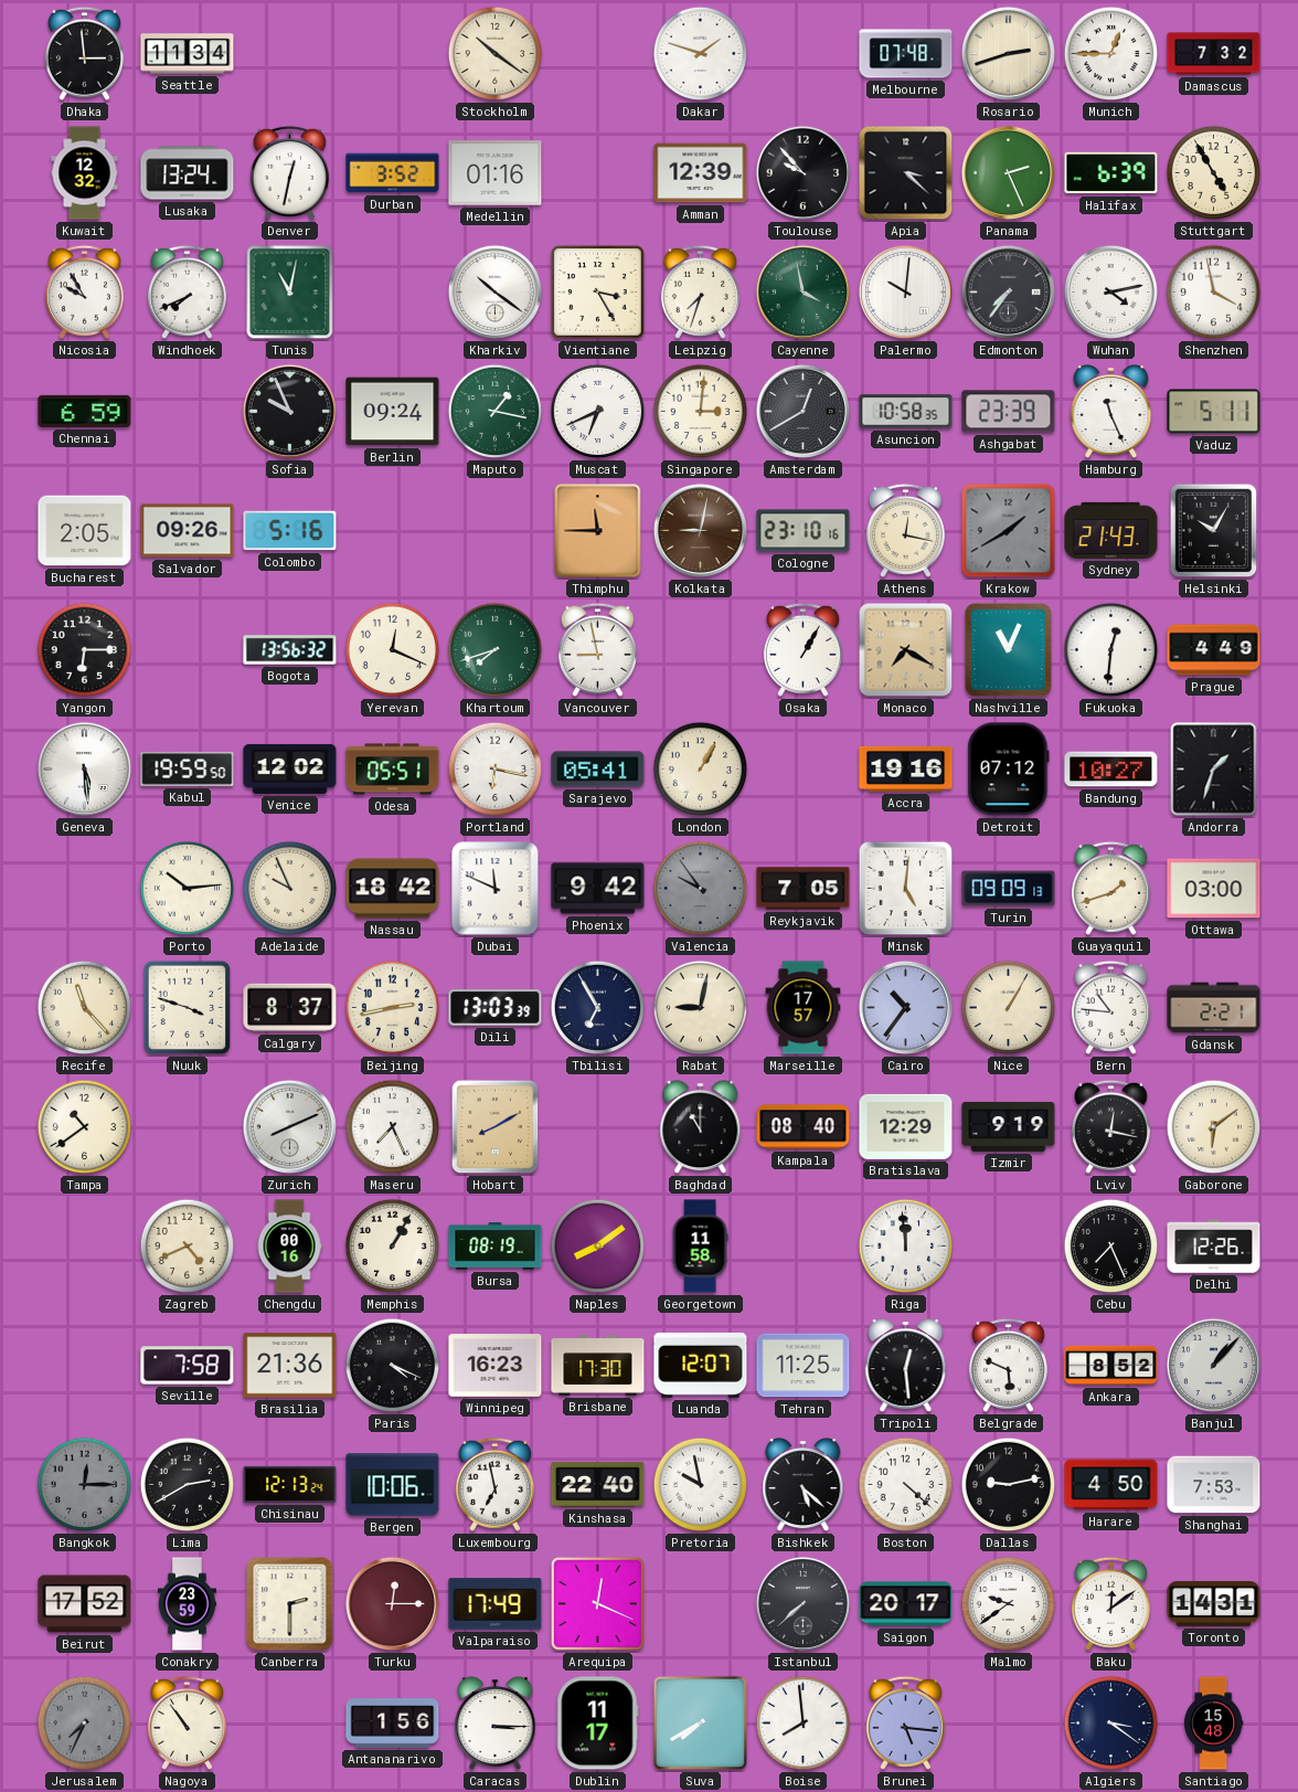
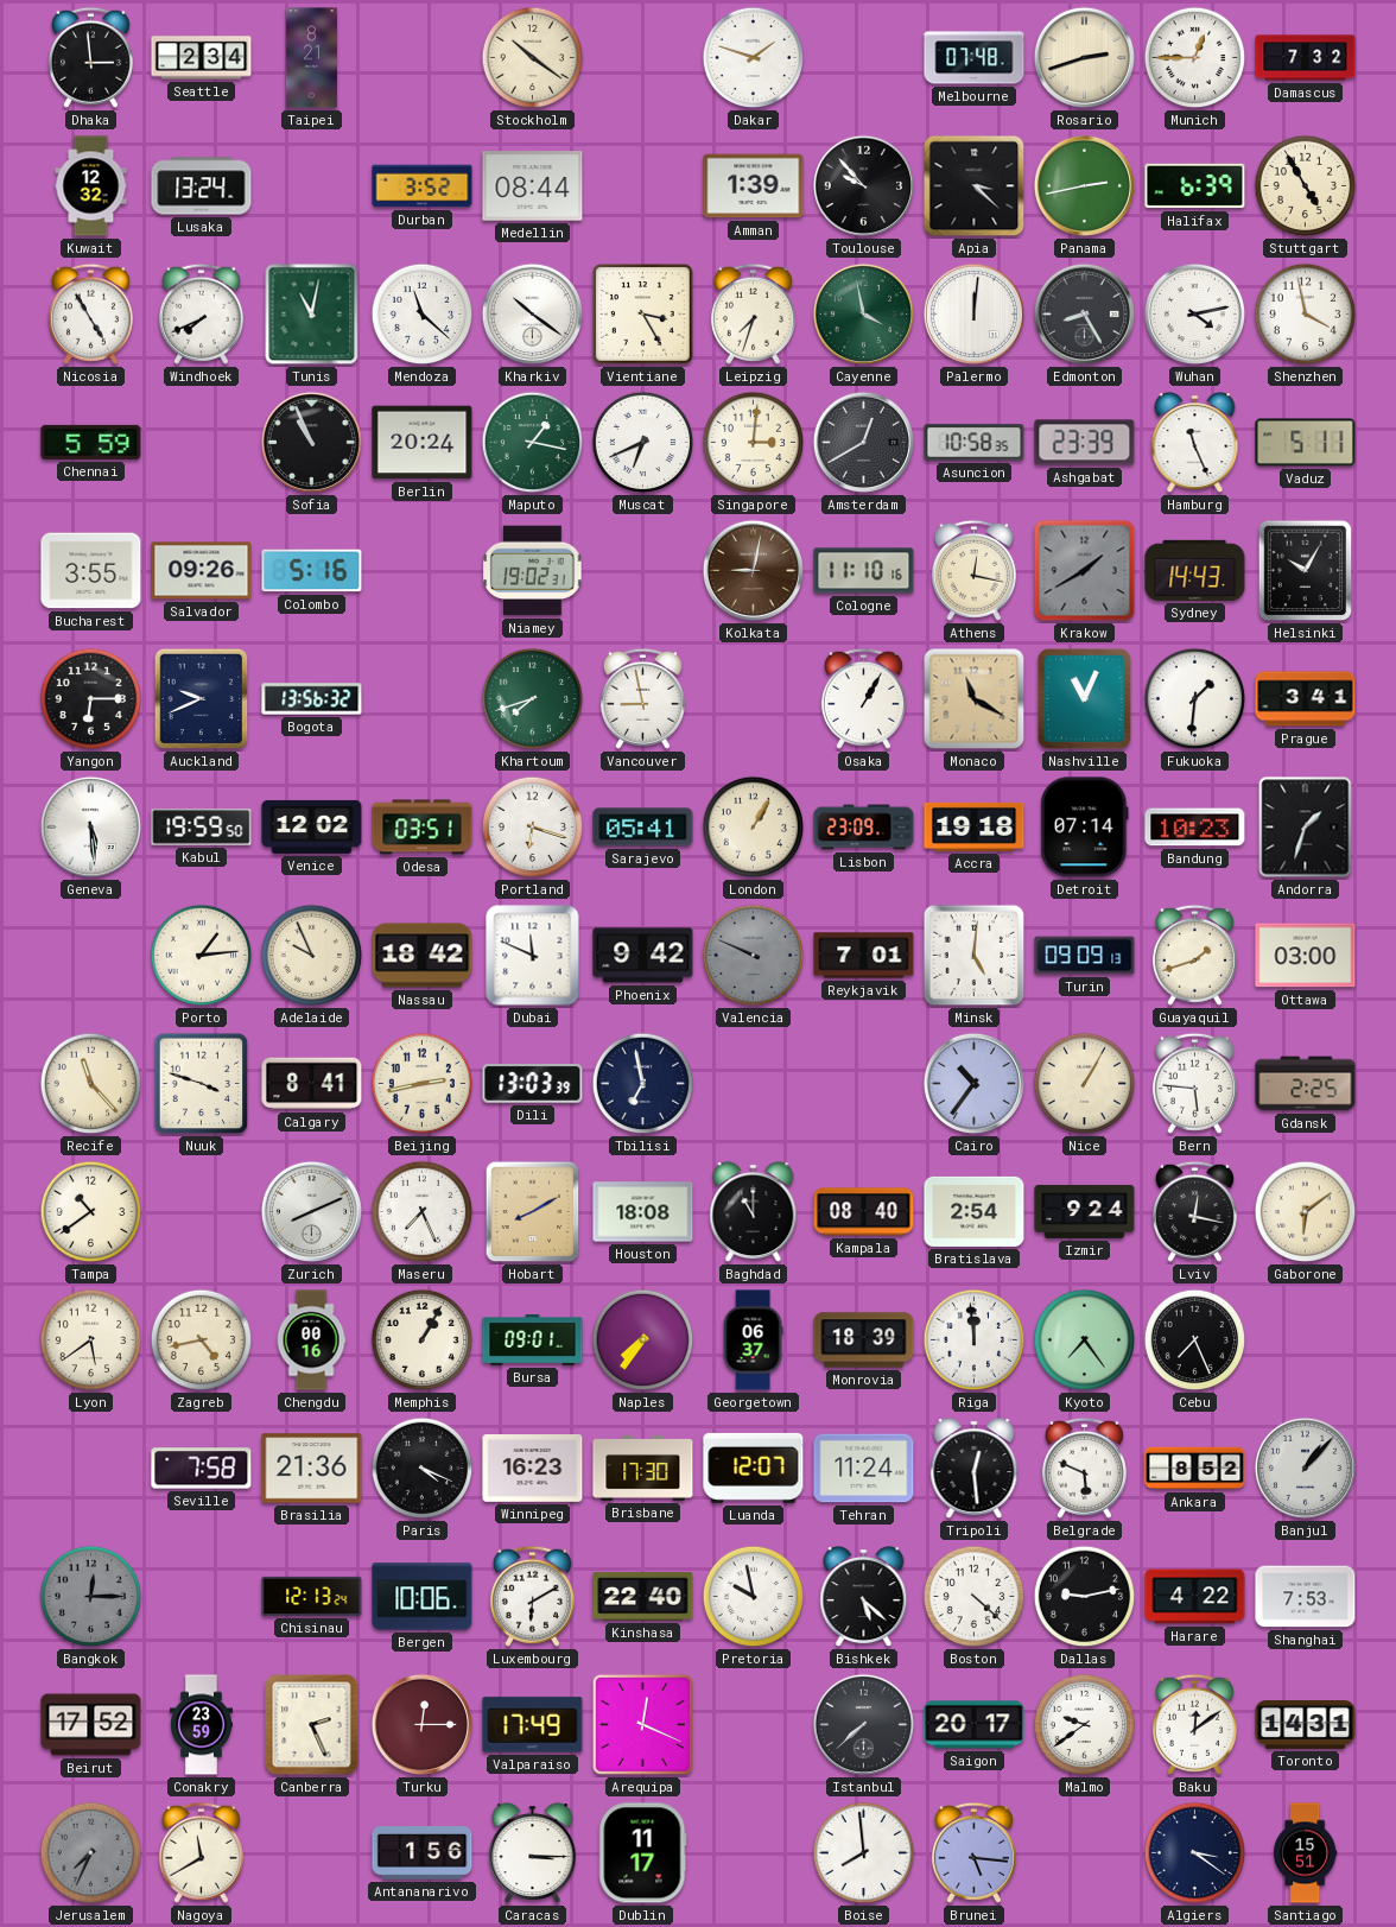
Seattle: 11:34 -> 2:34
Taipei: none -> 8:21
Denver: 12:32 -> none
Medellin: 01:16 -> 08:44
Amman: 12:39 -> 1:39
Panama: 2:26 -> 2:43
Nicosia: 9:55 -> 4:55
Mendoza: none -> 11:22
Palermo: 10:01 -> 12:01
Edmonton: 7:36 -> 8:25
Chennai: 6:59 -> 5:59
Sofia: 9:56 -> 10:56
Berlin: 09:24 -> 20:24
Bucharest: 2:05 -> 3:55
Niamey: none -> 19:02
Thimphu: 11:45 -> none
Cologne: 23:10 -> 11:10
Sydney: 21:43 -> 14:43
Auckland: none -> 9:41
Yerevan: 12:19 -> none
Monaco: 7:20 -> 11:20
Fukuoka: 12:31 -> 1:31
Prague: 4:49 -> 3:41
Odesa: 05:51 -> 03:51
Portland: 6:17 -> 6:18
Lisbon: none -> 23:09
Accra: 19:16 -> 19:18
Detroit: 07:12 -> 07:14
Bandung: 10:27 -> 10:23
Porto: 10:14 -> 1:14
Valencia: 9:54 -> 9:49
Reykjavik: 7:05 -> 7:01
Calgary: 8:37 -> 8:41
Tbilisi: 6:55 -> 6:58
Rabat: 9:02 -> none
Marseille: 17:57 -> none
Bern: 10:46 -> 5:46
Gdansk: 2:21 -> 2:25
Houston: none -> 18:08
Bratislava: 12:29 -> 2:54
Izmir: 9:19 -> 9:24
Lyon: none -> 5:39
Zagreb: 4:41 -> 4:43
Bursa: 08:19 -> 09:01
Naples: 8:09 -> 7:36
Georgetown: 11:58 -> 06:37
Monrovia: none -> 18:39
Kyoto: none -> 7:24
Delhi: 12:26 -> none
Tehran: 11:25 -> 11:24
Lima: 2:40 -> none
Luxembourg: 6:58 -> 6:10
Harare: 4:50 -> 4:22
Canberra: 2:30 -> 2:26
Nagoya: 10:54 -> 11:40
Suva: 7:40 -> none
Santiago: 15:48 -> 15:51
